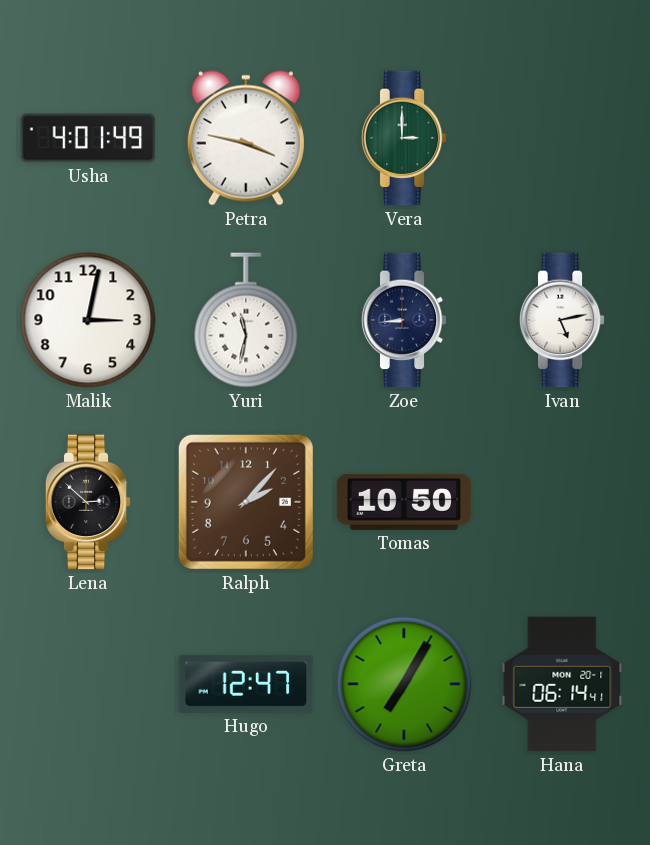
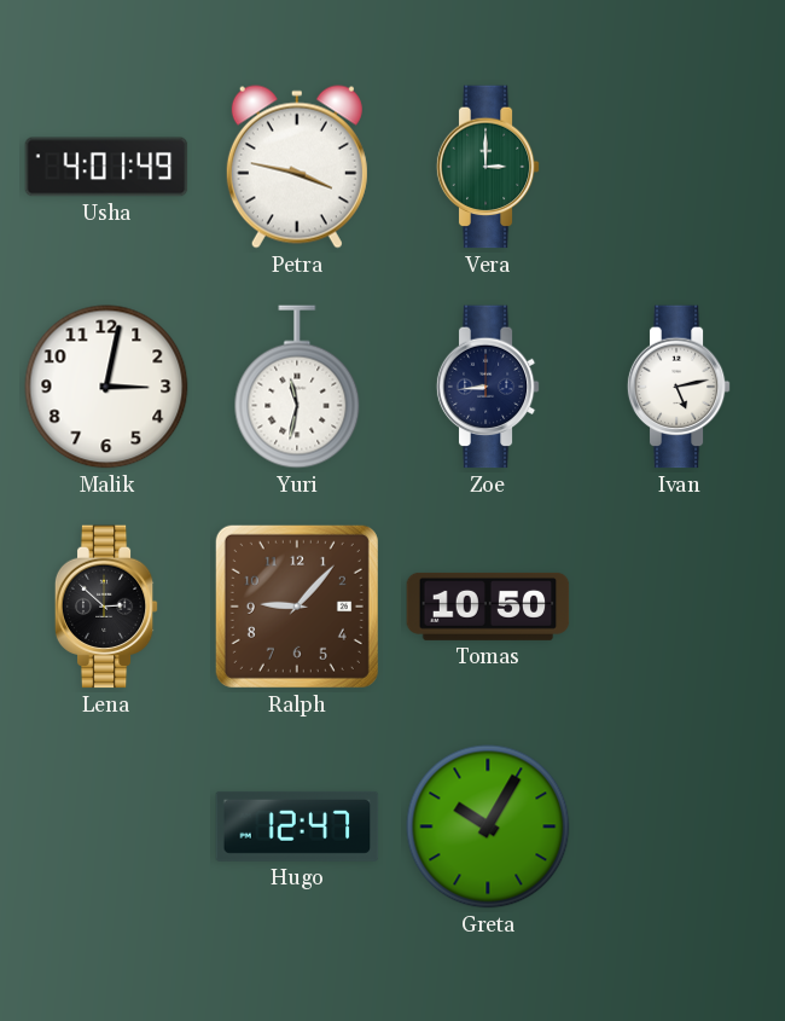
Ralph: 2:07 -> 9:07
Greta: 7:05 -> 10:05
Hana: 06:14 -> none
